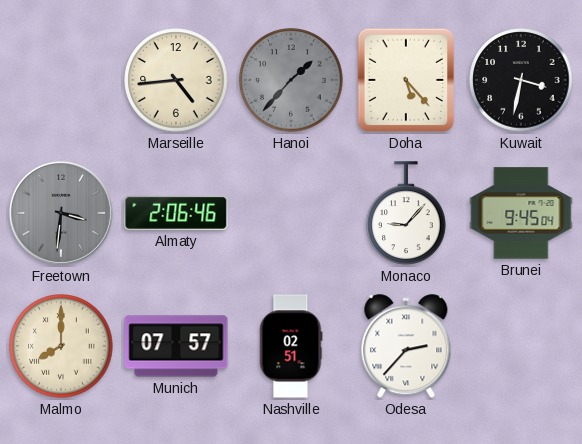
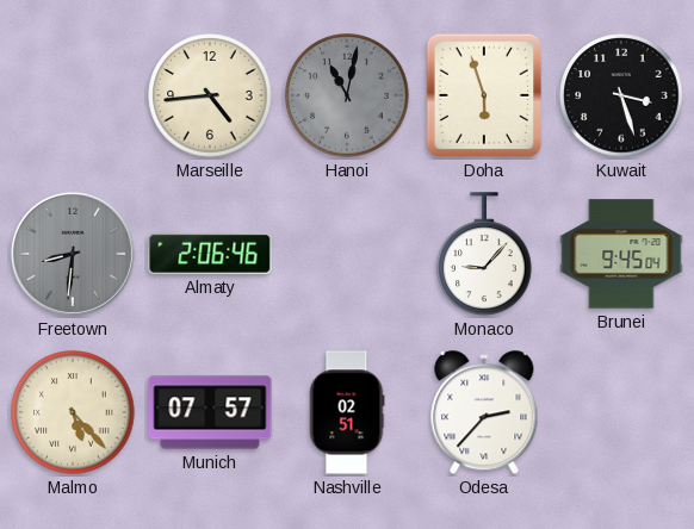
Hanoi: 1:37 -> 11:02
Doha: 5:23 -> 5:57
Kuwait: 3:32 -> 3:27
Freetown: 3:31 -> 8:31
Malmo: 8:00 -> 5:23
